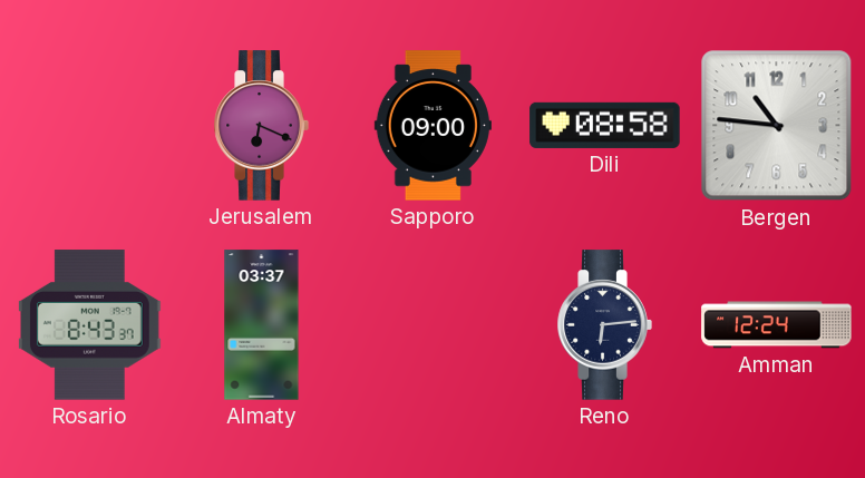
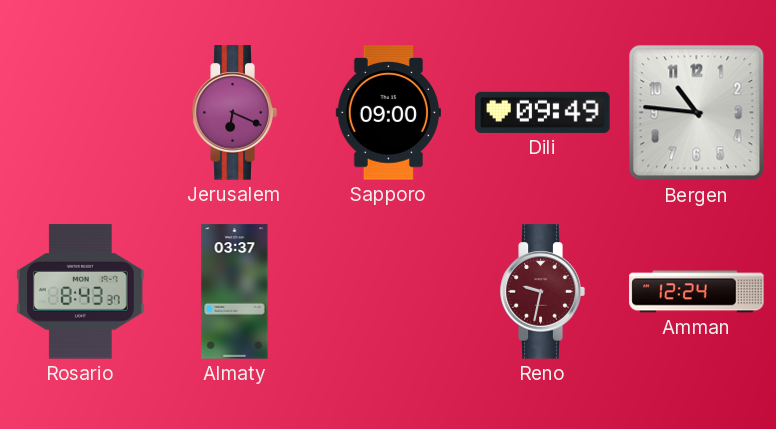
Dili: 08:58 -> 09:49
Reno: 6:14 -> 9:32
Reno dial: navy -> burgundy
